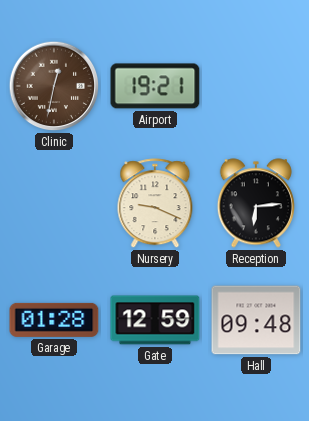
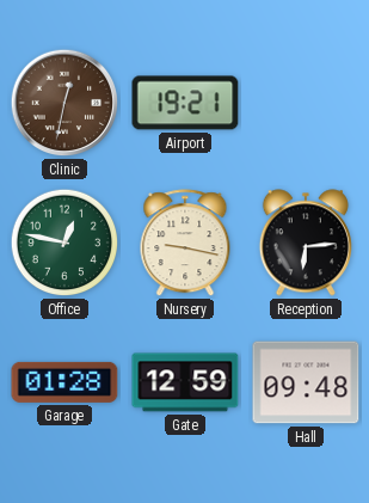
Office: none -> 12:47
Nursery: 9:19 -> 9:17
